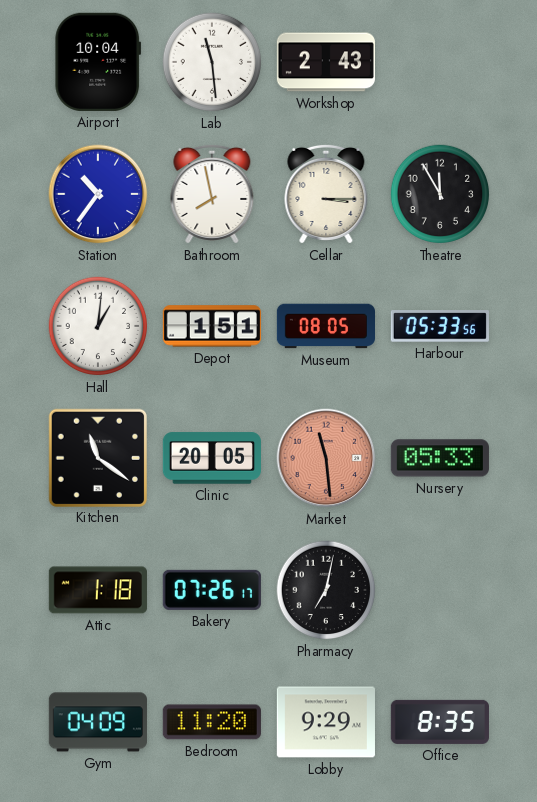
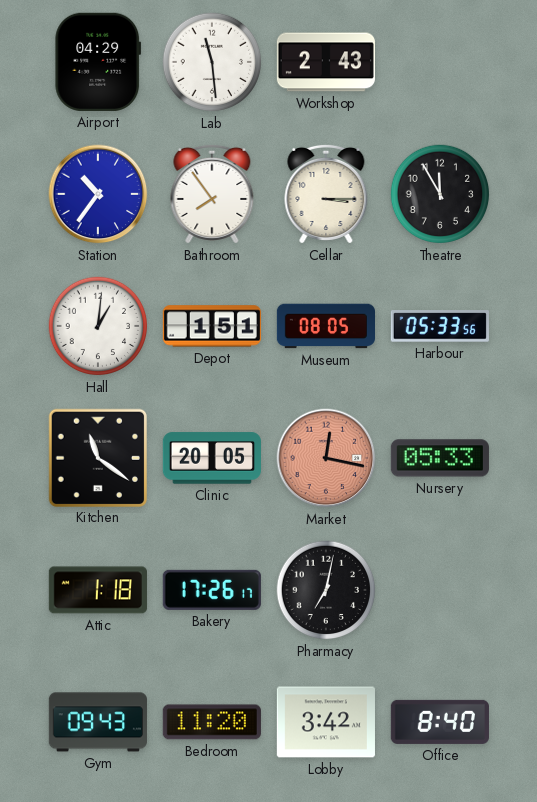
Airport: 10:04 -> 04:29
Bathroom: 7:58 -> 7:54
Market: 11:29 -> 12:17
Bakery: 07:26 -> 17:26
Gym: 04:09 -> 09:43
Lobby: 9:29 -> 3:42
Office: 8:35 -> 8:40
